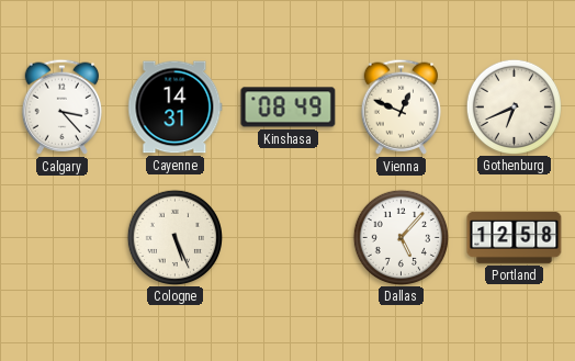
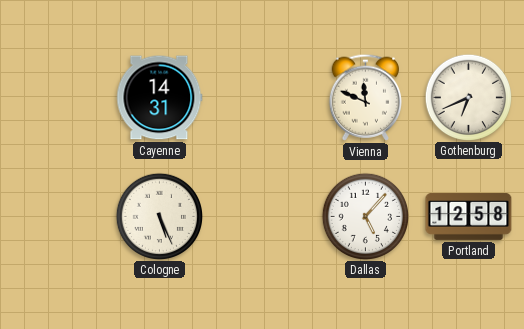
Calgary: 3:23 -> none
Kinshasa: 08:49 -> none
Vienna: 12:49 -> 11:49
